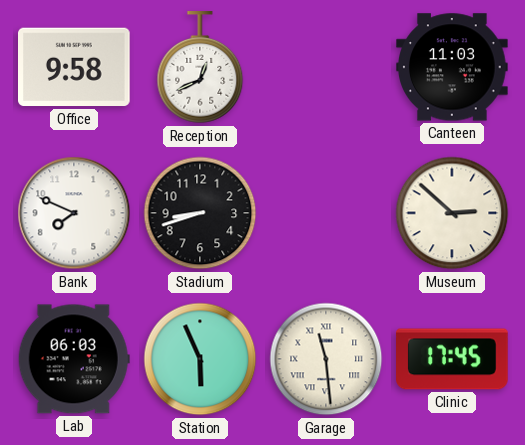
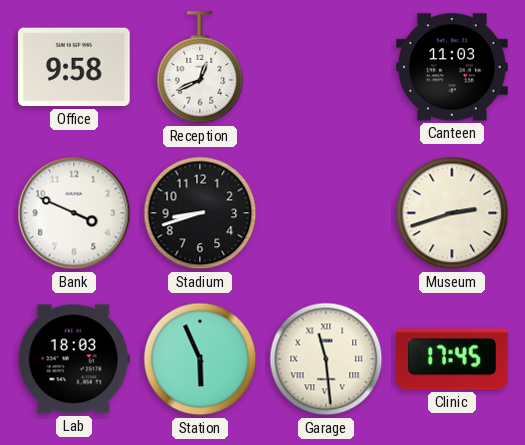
Bank: 7:49 -> 3:49
Museum: 2:52 -> 2:42
Lab: 06:03 -> 18:03
